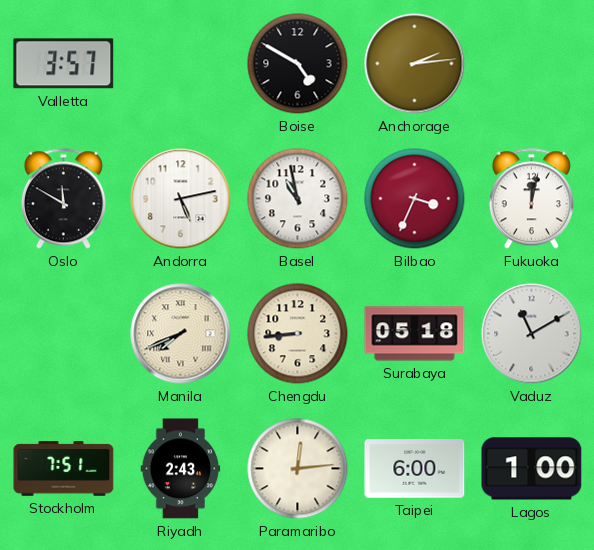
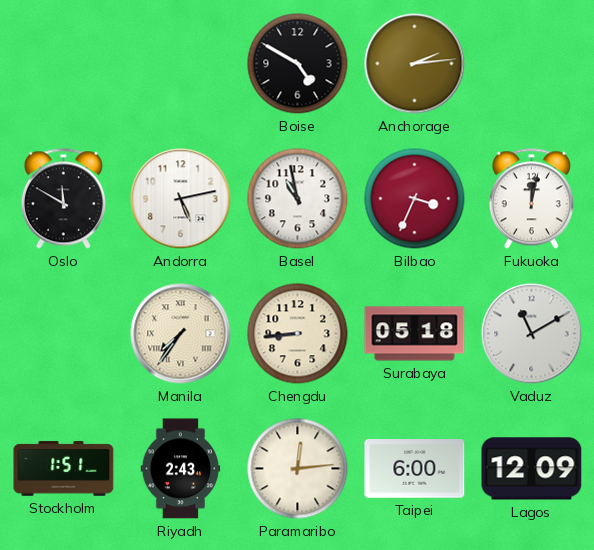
Valletta: 3:57 -> none
Manila: 7:41 -> 7:36
Stockholm: 7:51 -> 1:51
Lagos: 1:00 -> 12:09
